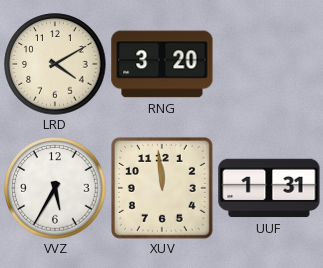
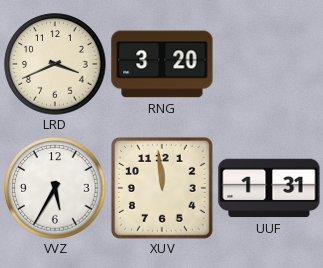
LRD: 4:10 -> 3:41
